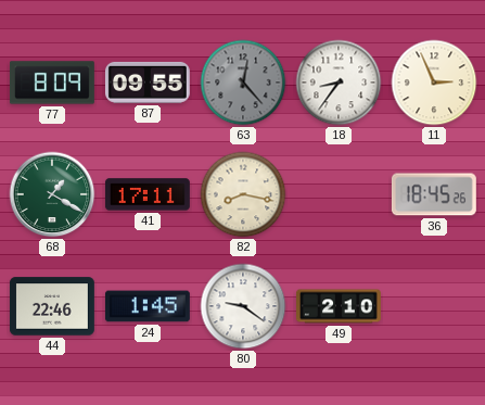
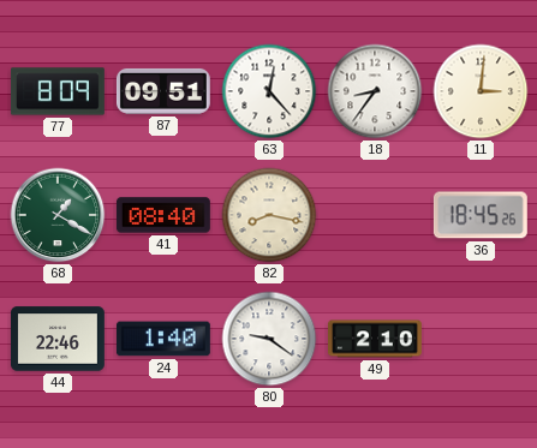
87: 09:55 -> 09:51
63 dial: grey -> white
11: 2:56 -> 3:01
41: 17:11 -> 08:40
24: 1:45 -> 1:40
